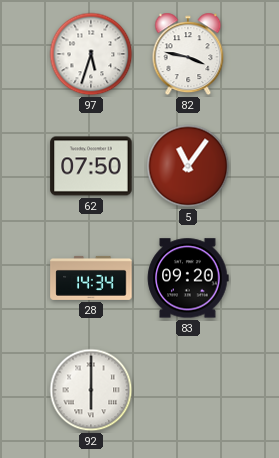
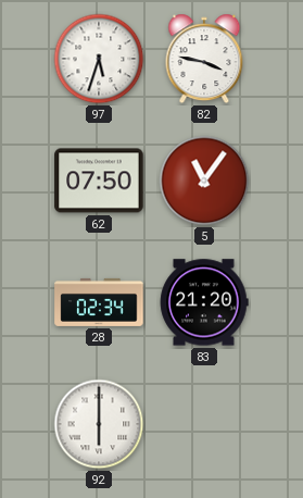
28: 14:34 -> 02:34
83: 09:20 -> 21:20
